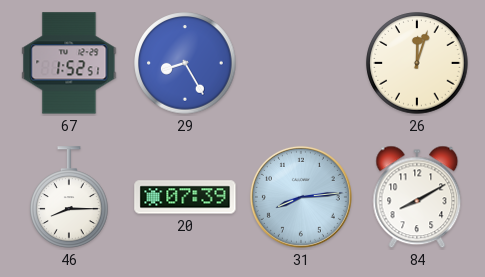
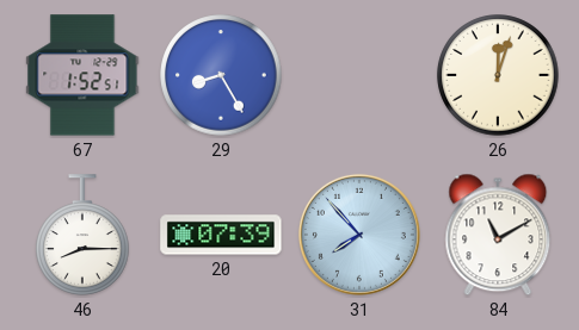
31: 8:14 -> 7:53
84: 8:10 -> 11:10
